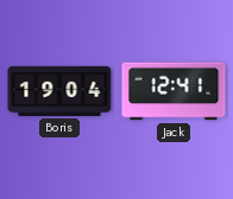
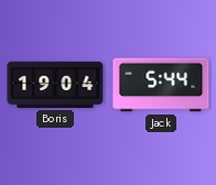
Jack: 12:41 -> 5:44
